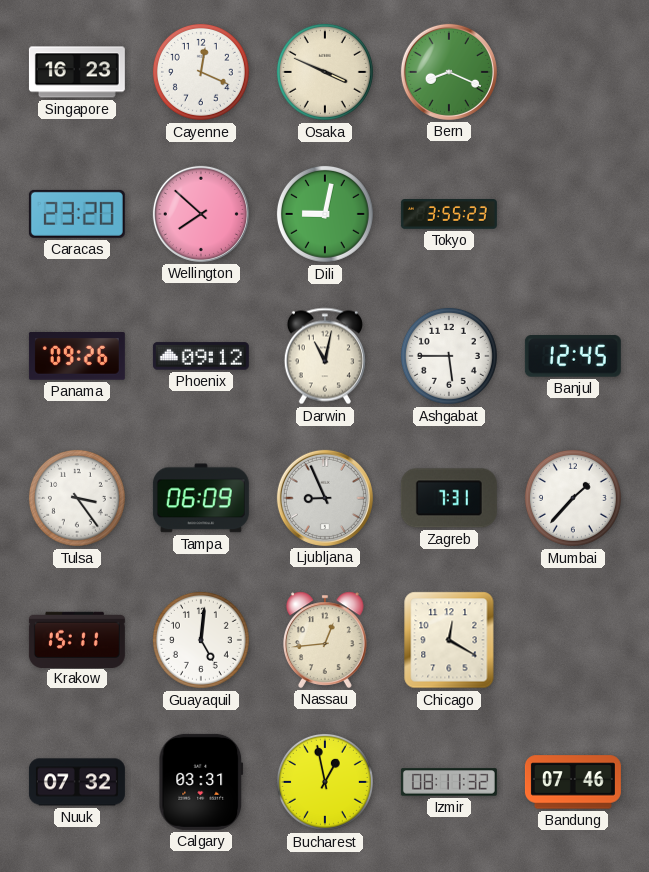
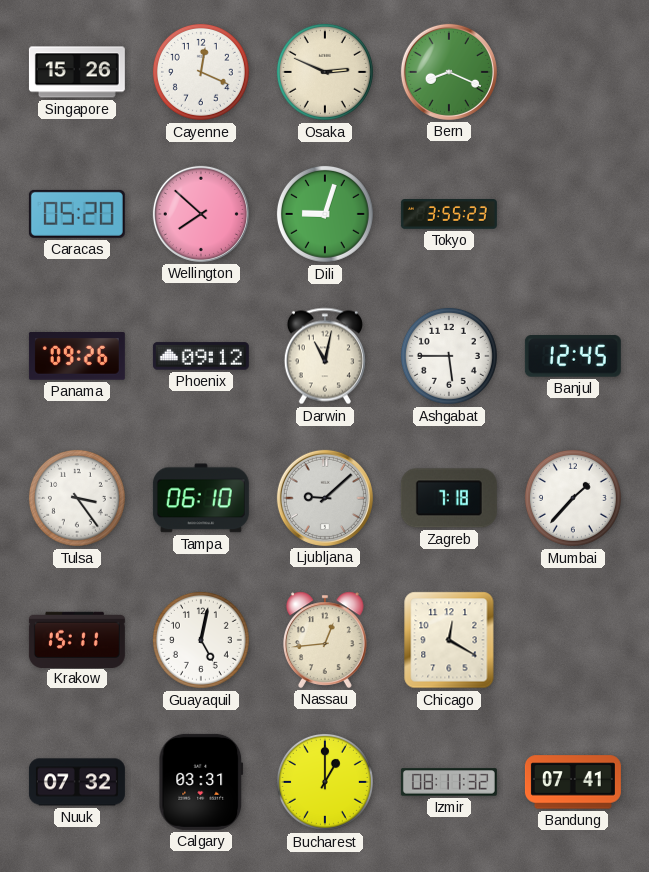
Singapore: 16:23 -> 15:26
Osaka: 3:49 -> 2:49
Caracas: 23:20 -> 05:20
Dili: 9:02 -> 9:03
Tampa: 06:09 -> 06:10
Ljubljana: 8:56 -> 9:08
Zagreb: 7:31 -> 7:18
Guayaquil: 5:01 -> 5:02
Bucharest: 12:58 -> 1:00
Bandung: 07:46 -> 07:41
